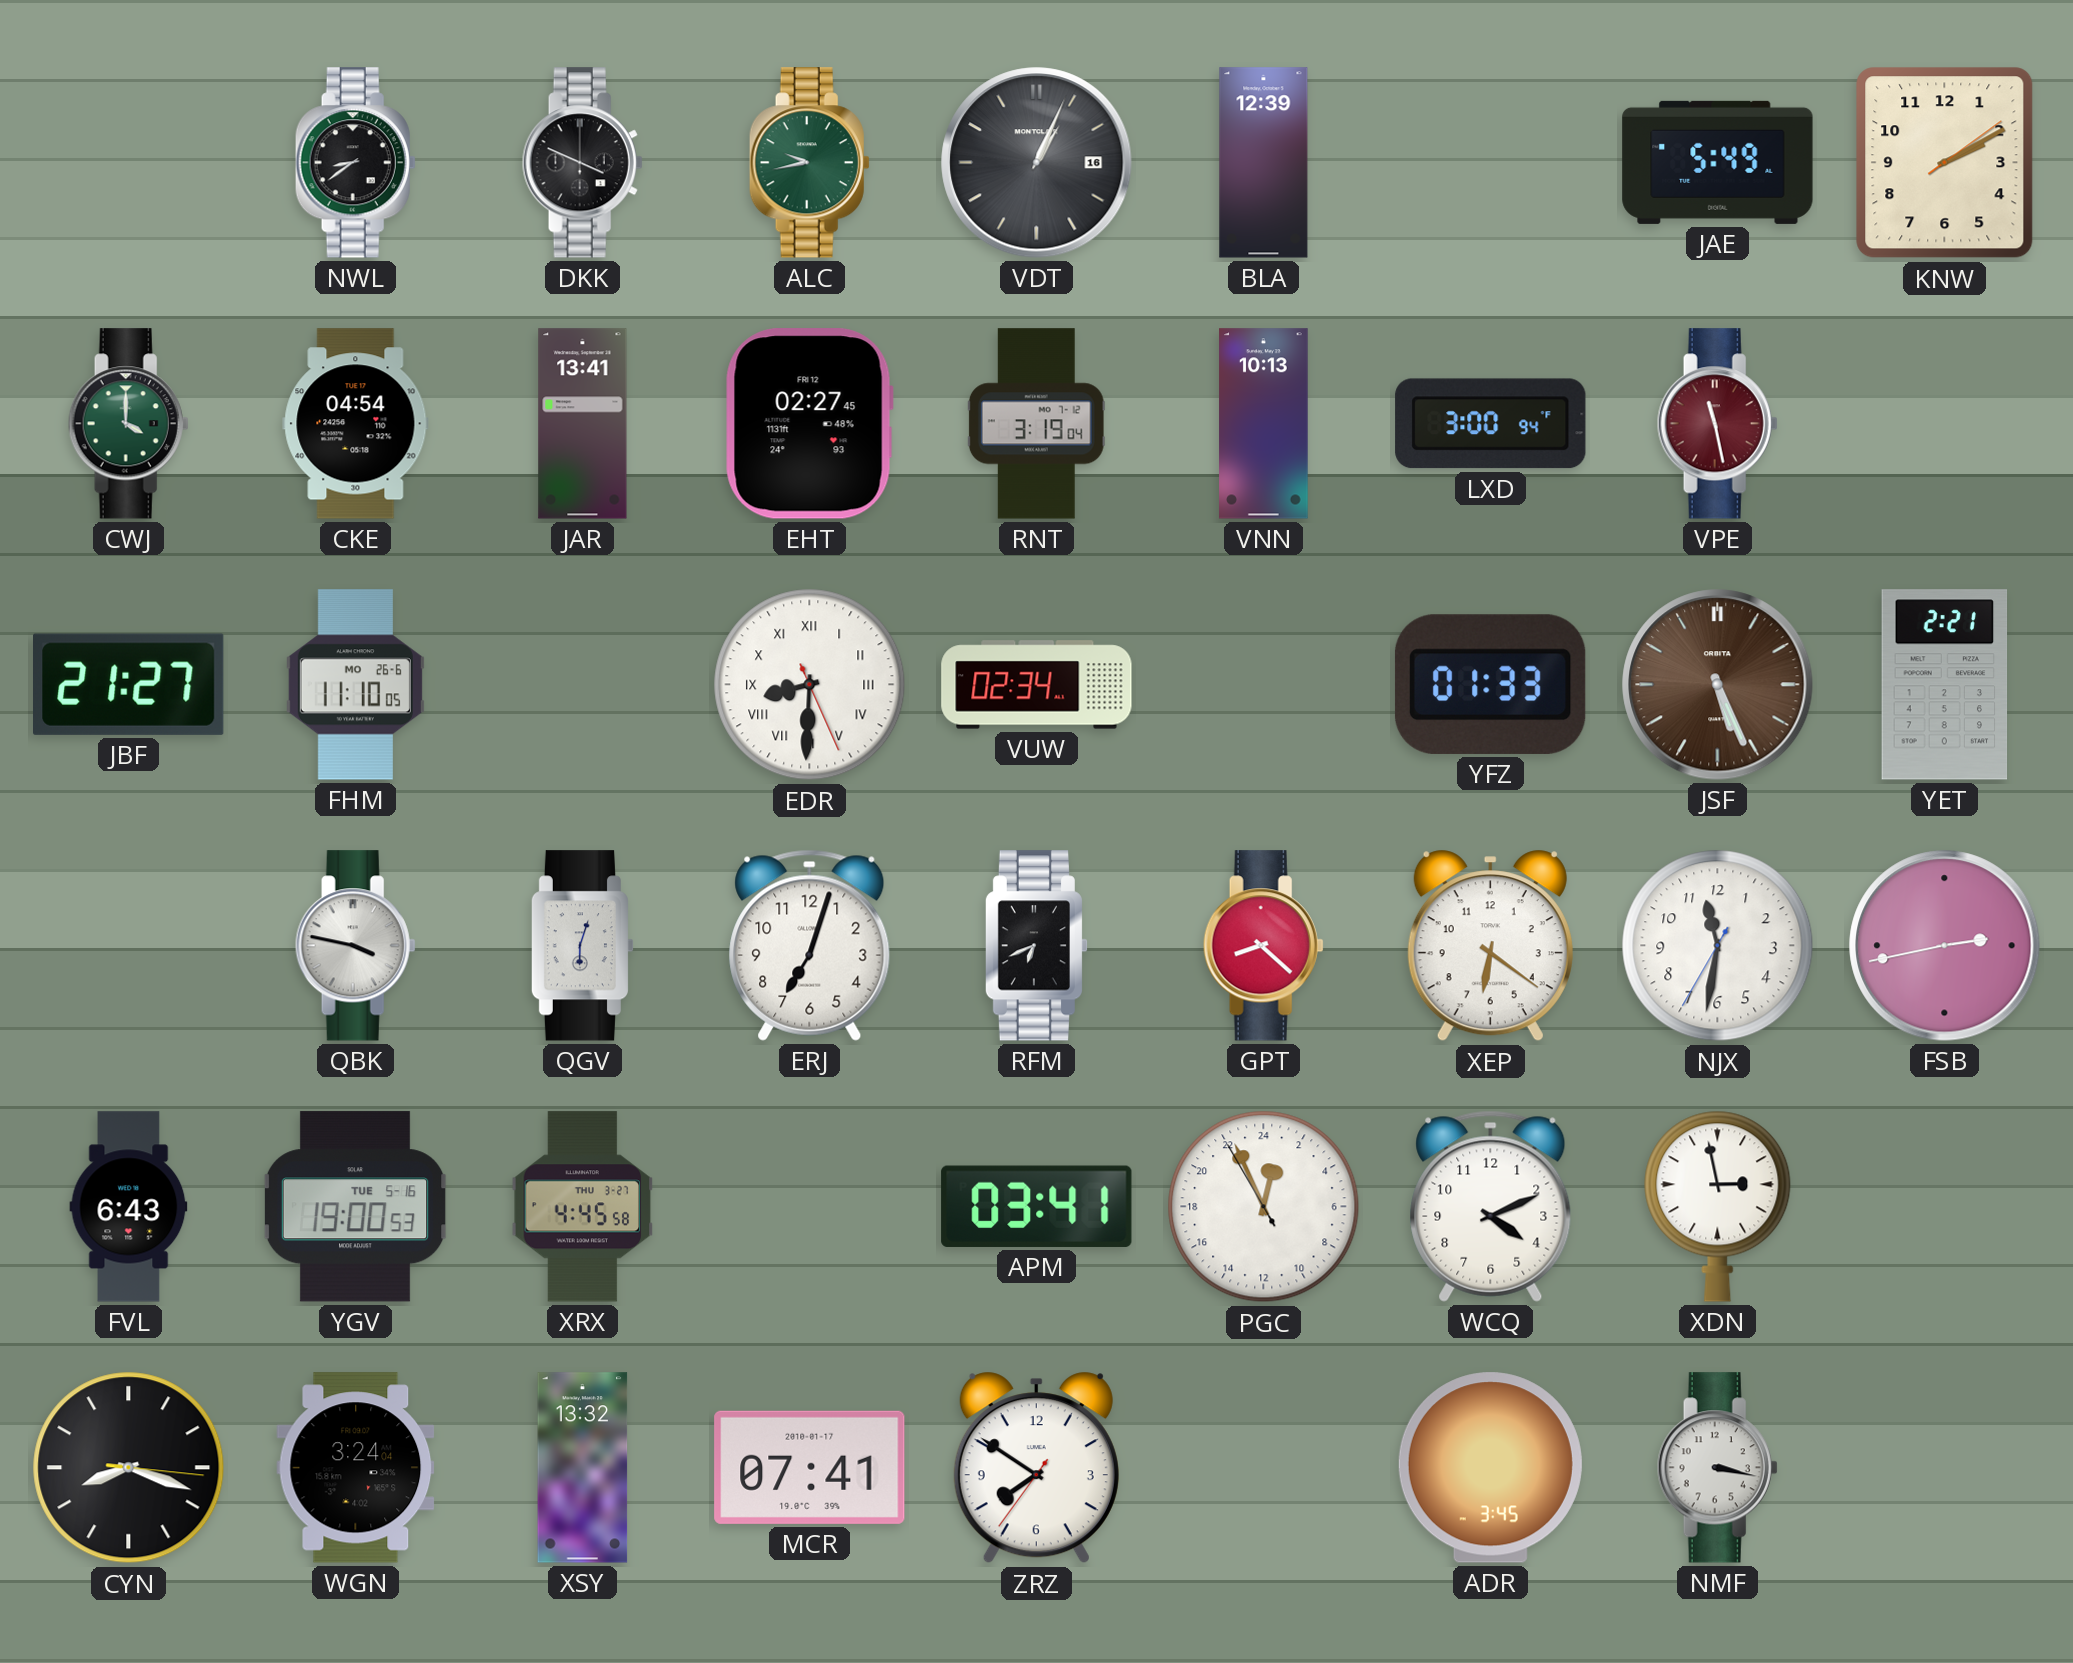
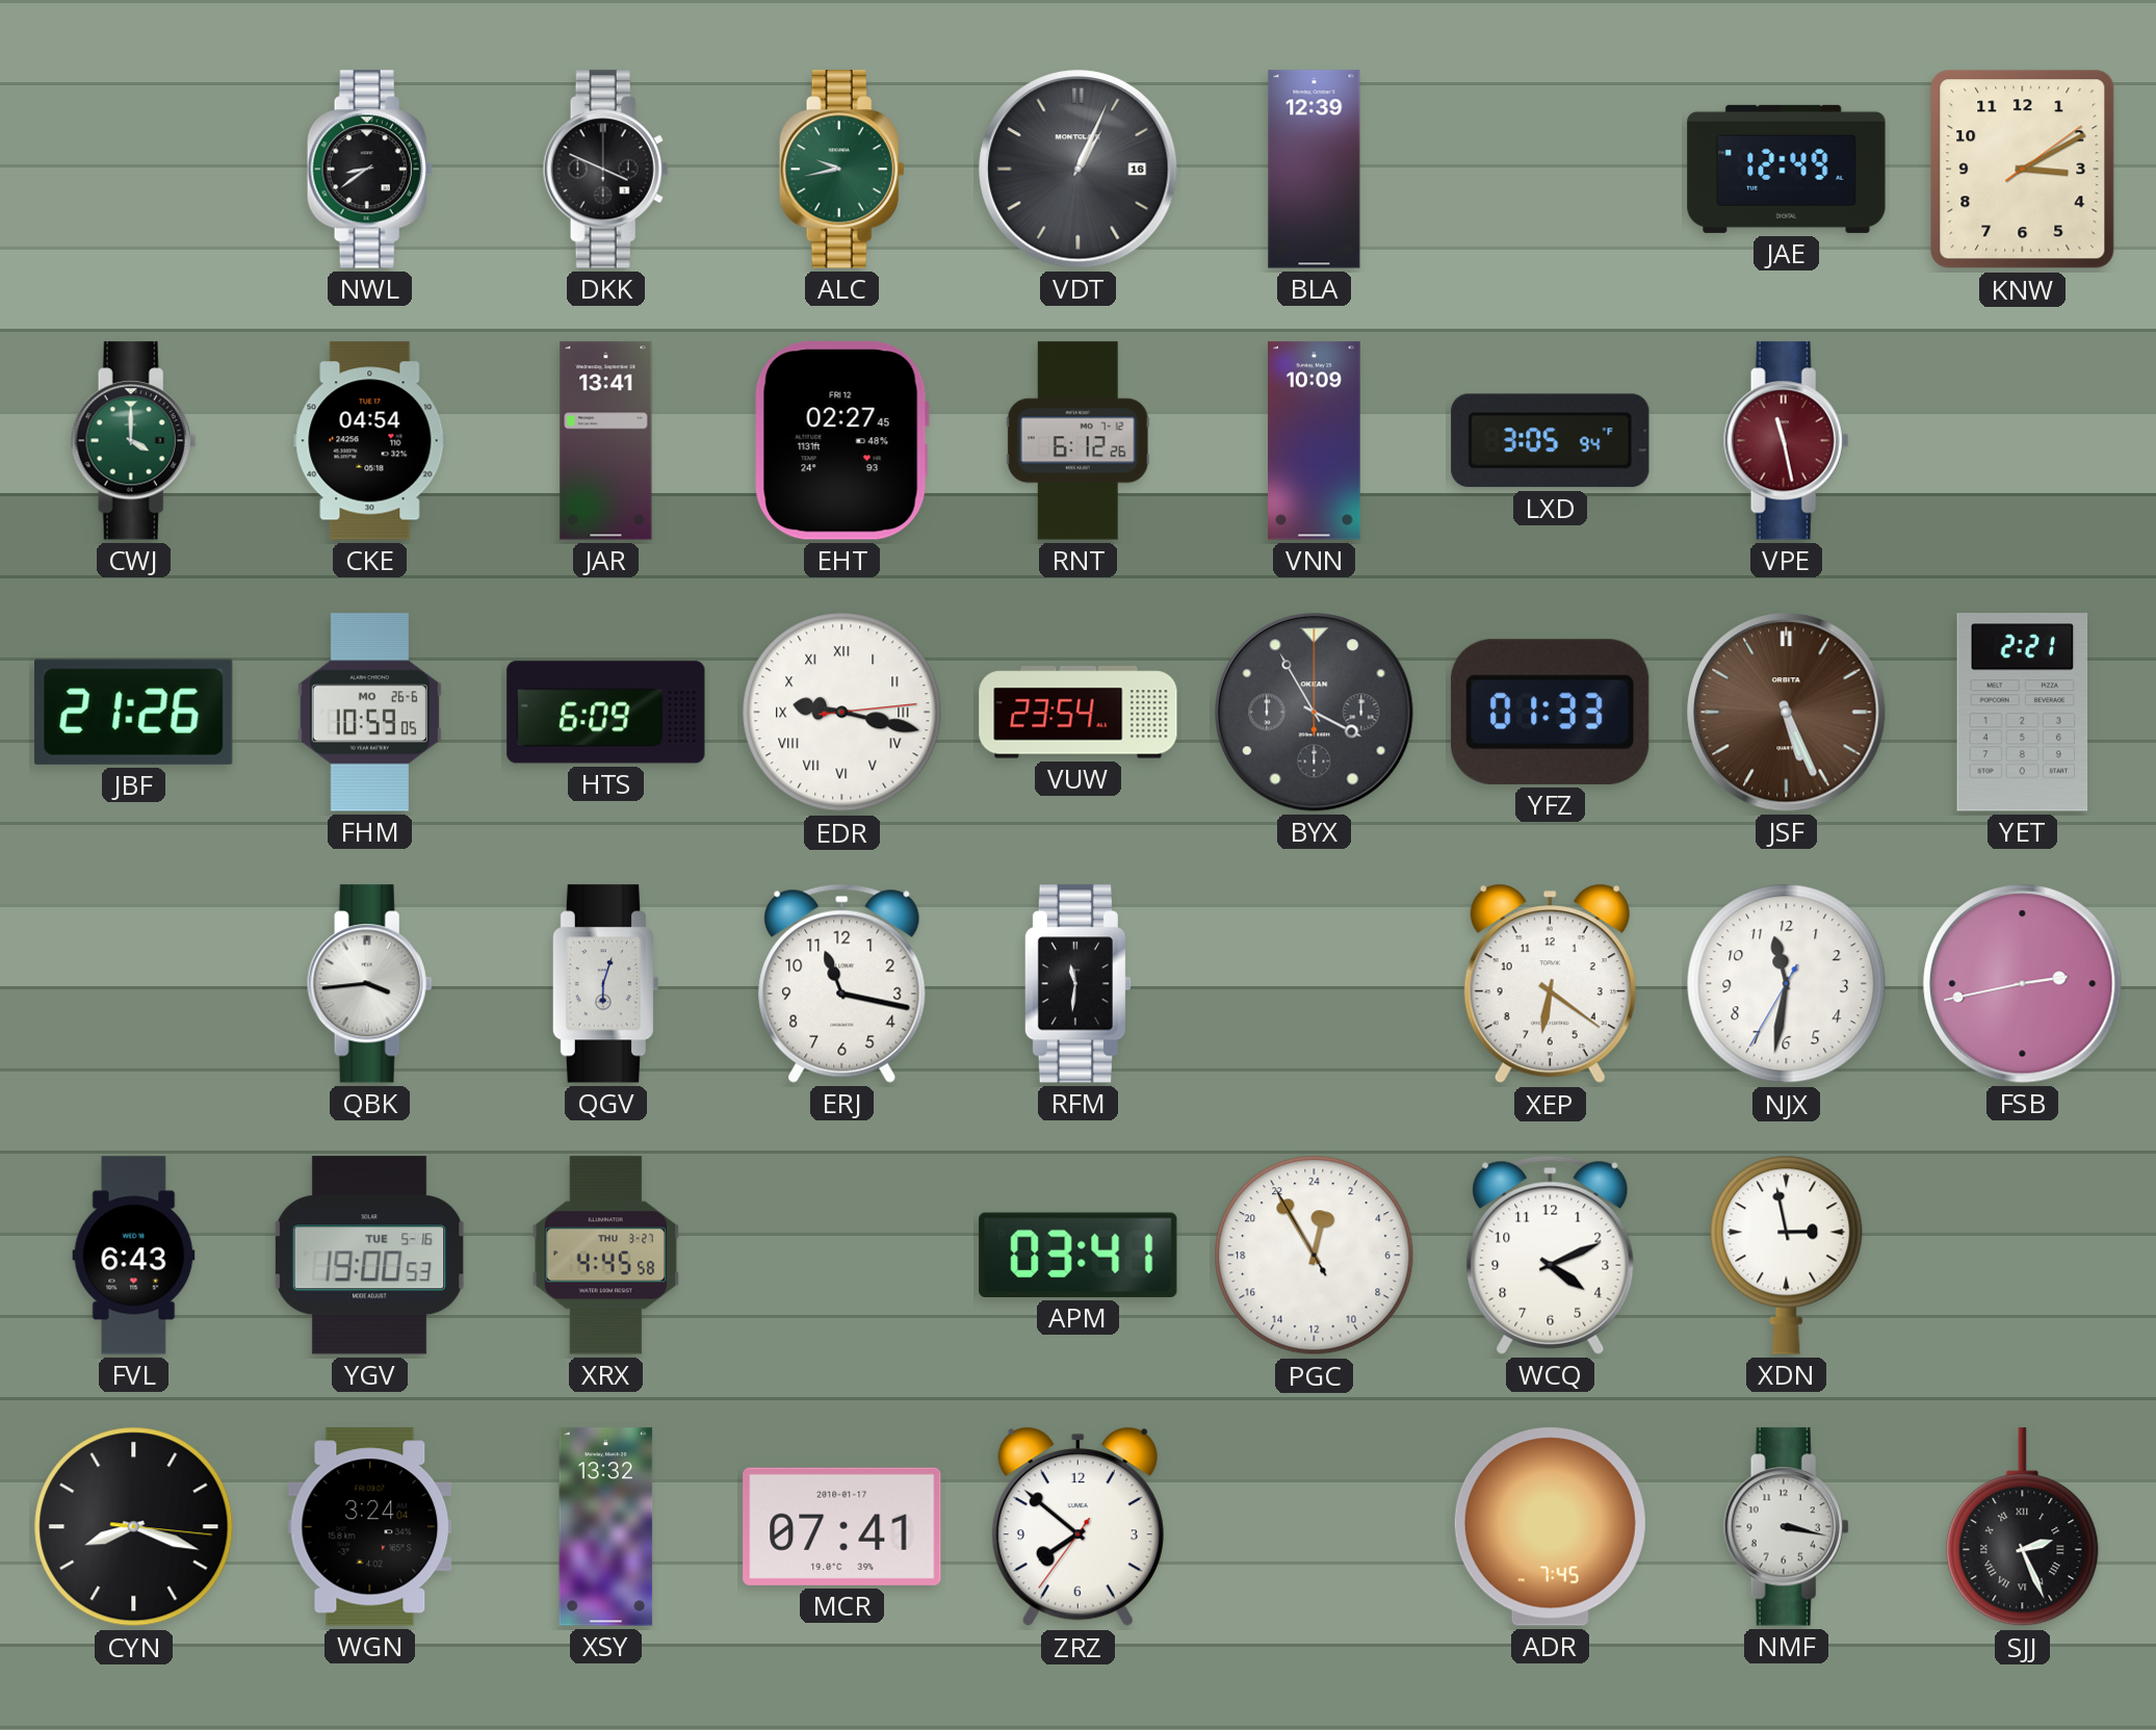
JAE: 5:49 -> 12:49
KNW: 2:10 -> 3:10
RNT: 3:19 -> 6:12
VNN: 10:13 -> 10:09
LXD: 3:00 -> 3:05
JBF: 21:27 -> 21:26
FHM: 11:10 -> 10:59
HTS: none -> 6:09
EDR: 8:30 -> 9:17
VUW: 02:34 -> 23:54
BYX: none -> 3:55
QBK: 3:47 -> 3:44
ERJ: 7:03 -> 11:17
RFM: 6:41 -> 11:31
GPT: 8:22 -> none
PGC: 0:55 -> 0:54
ZRZ: 7:50 -> 7:51
ADR: 3:45 -> 7:45
SJJ: none -> 2:26
